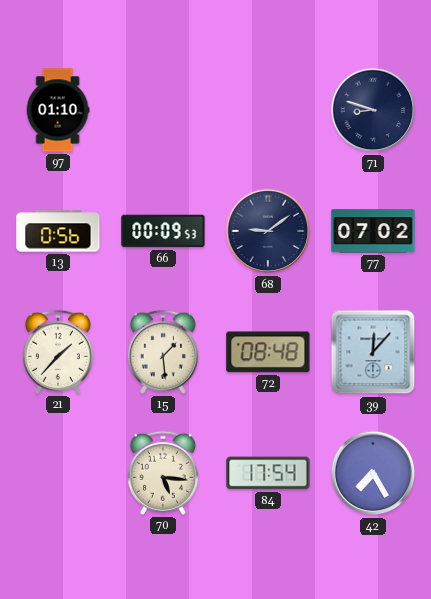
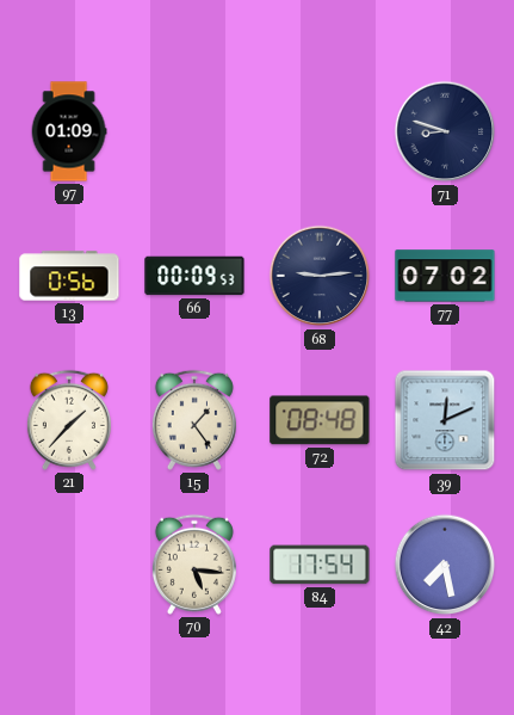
97: 01:10 -> 01:09
68: 9:09 -> 9:14
15: 1:29 -> 1:24
39: 12:07 -> 12:11
42: 7:25 -> 7:28
